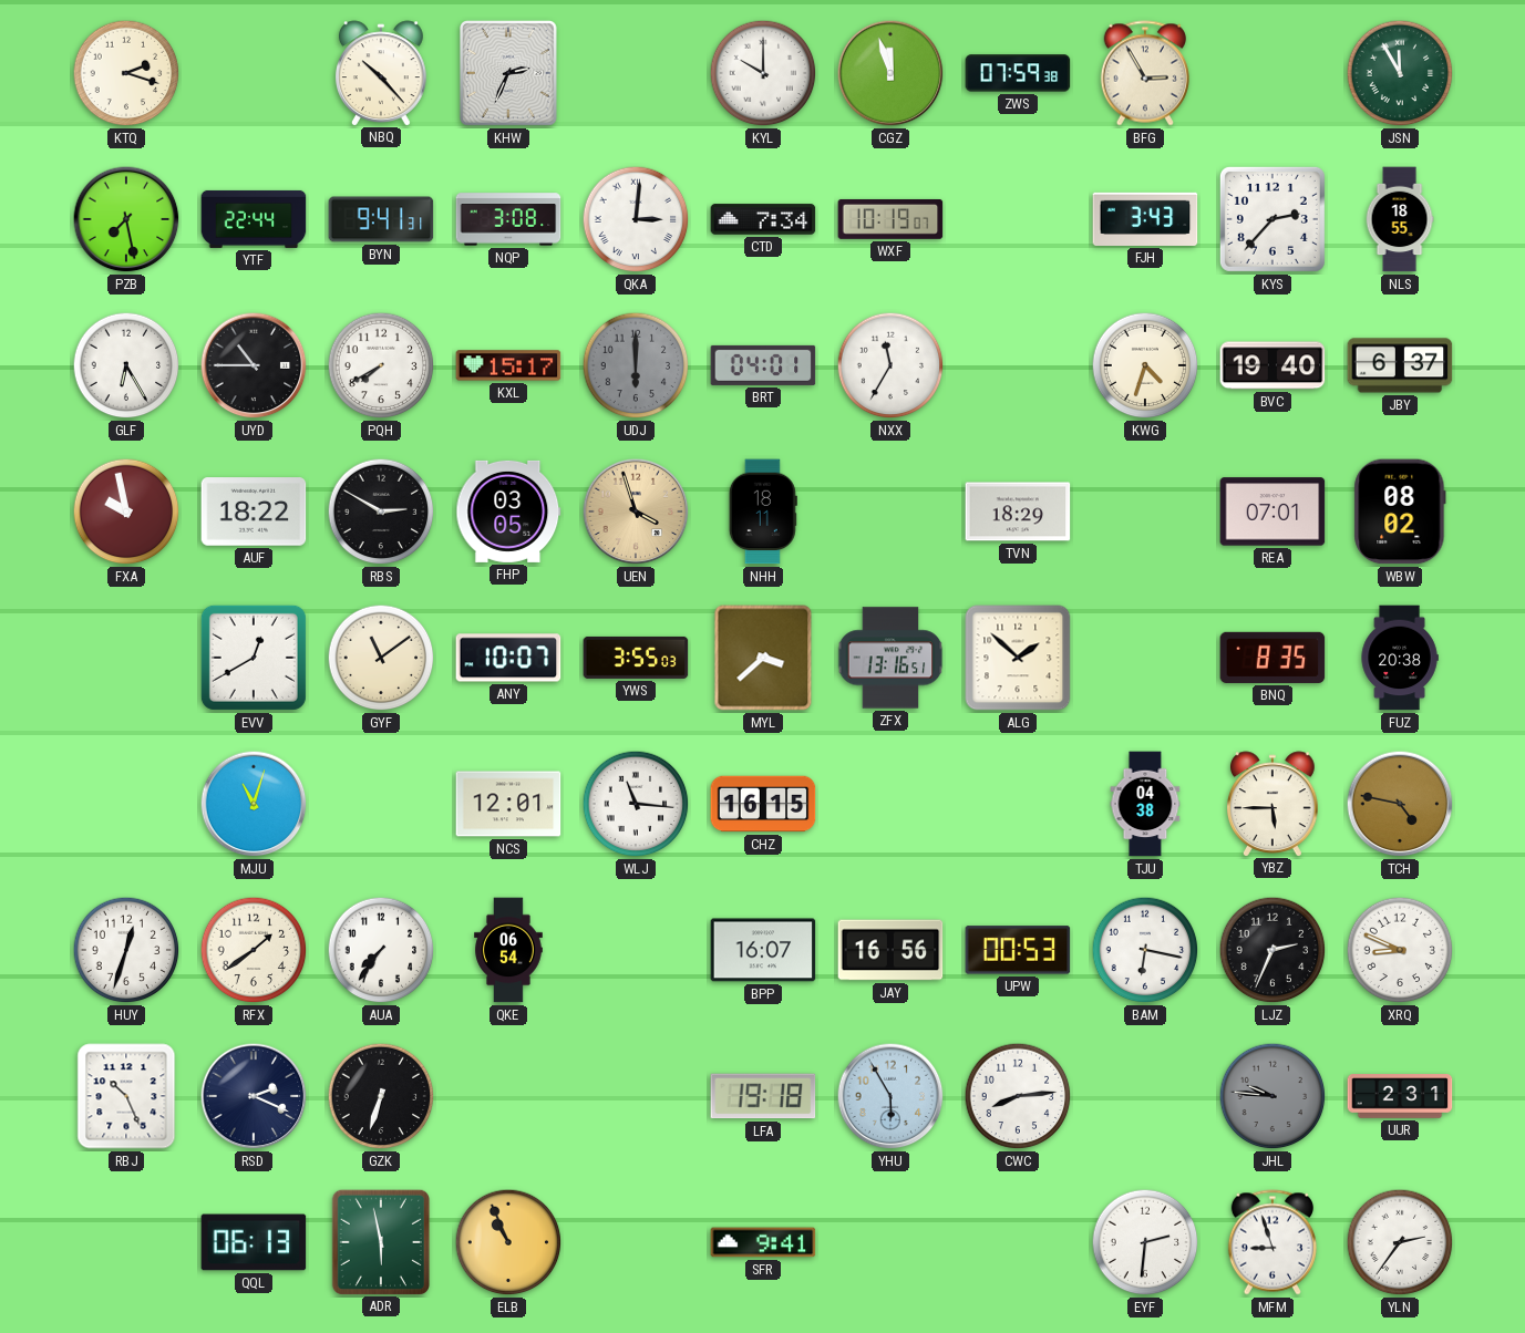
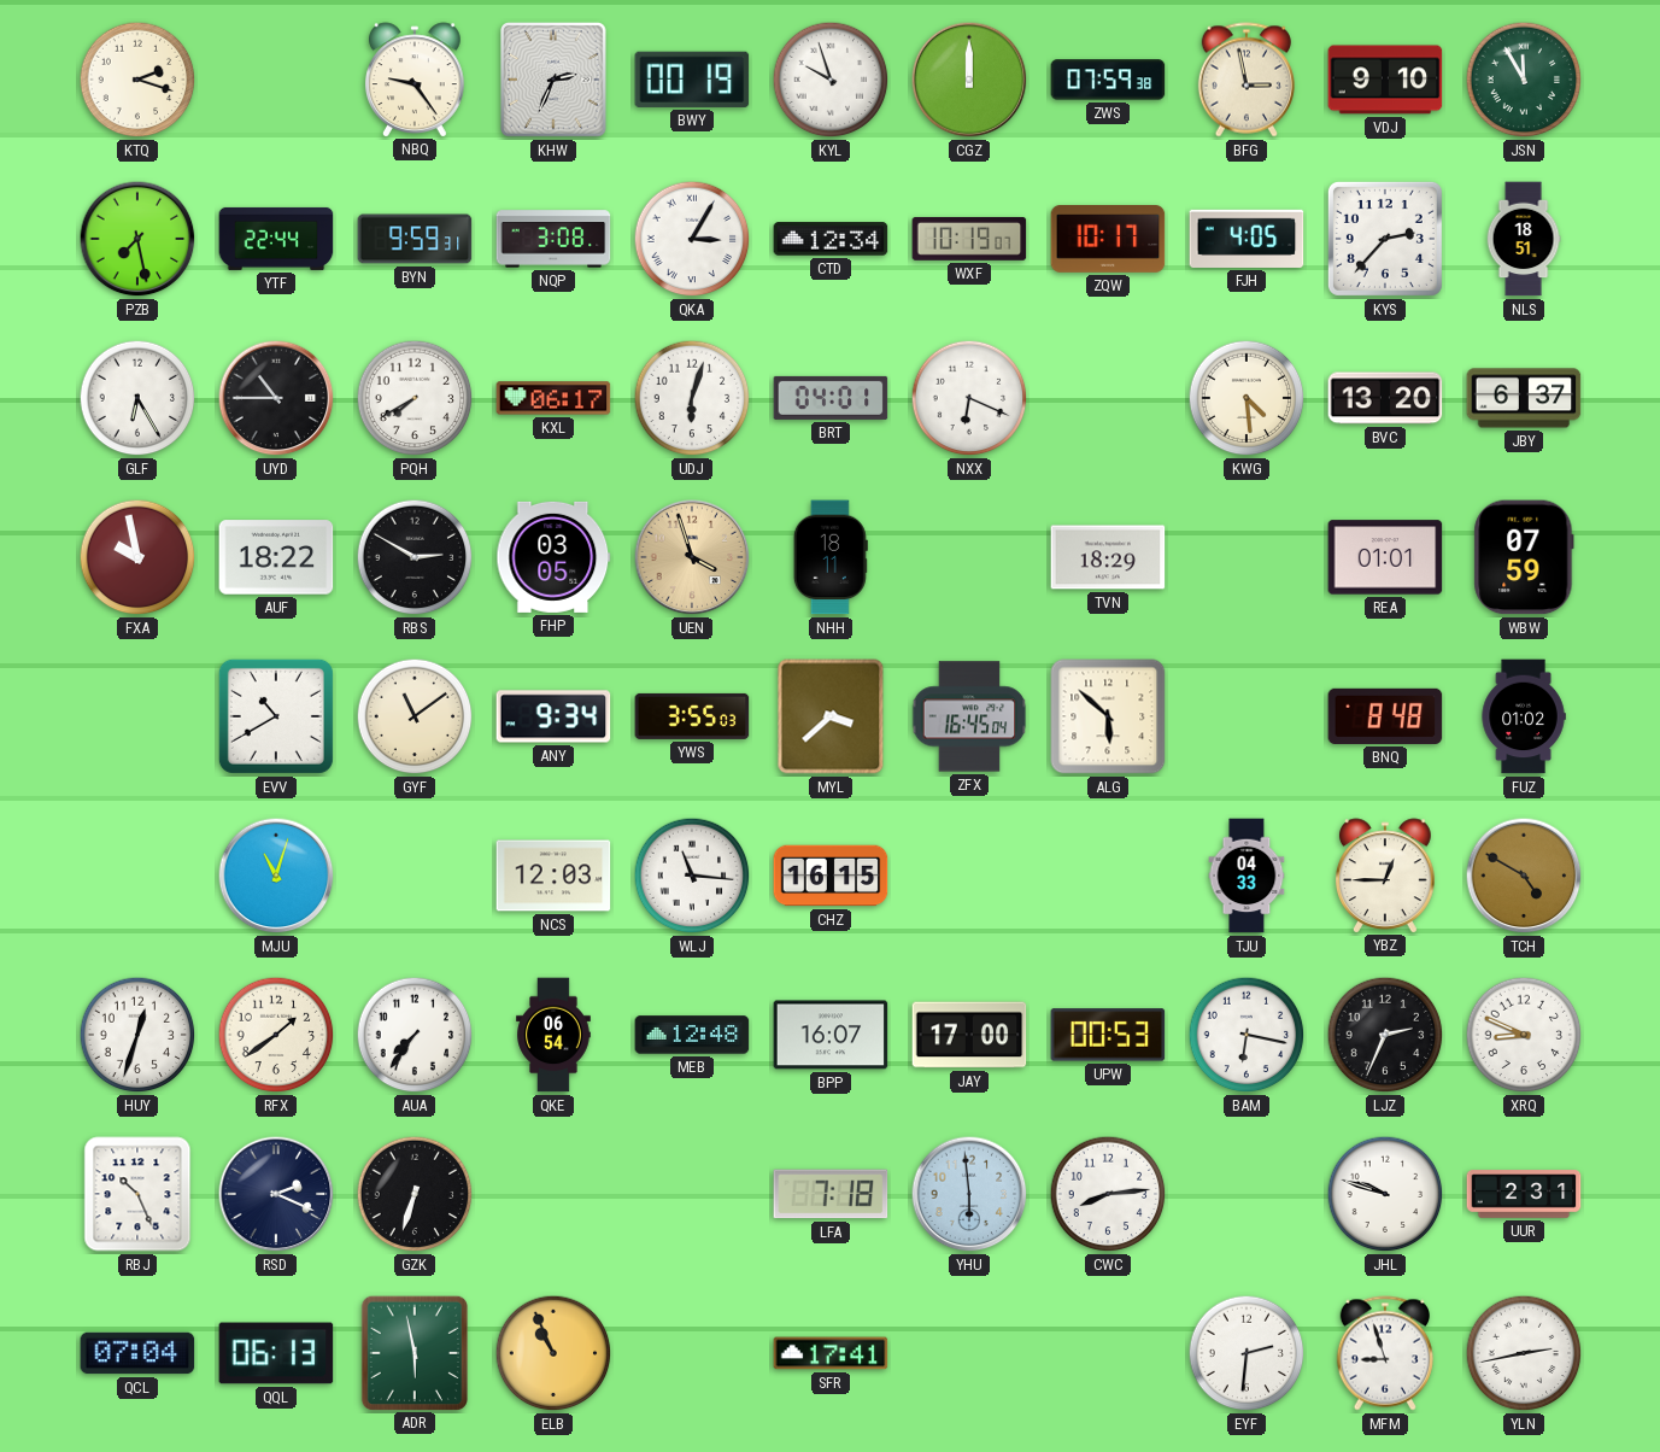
NBQ: 10:23 -> 9:24
BWY: none -> 00:19
KYL: 10:00 -> 9:57
CGZ: 11:57 -> 12:00
BFG: 2:55 -> 2:58
VDJ: none -> 9:10
BYN: 9:41 -> 9:59
QKA: 3:01 -> 3:05
CTD: 7:34 -> 12:34
ZQW: none -> 10:17
FJH: 3:43 -> 4:05
NLS: 18:55 -> 18:51
KXL: 15:17 -> 06:17
UDJ: 6:00 -> 6:03
UDJ dial: grey -> white
NXX: 11:35 -> 6:19
KWG: 4:33 -> 4:29
BVC: 19:40 -> 13:20
REA: 07:01 -> 01:01
WBW: 08:02 -> 07:59
EVV: 12:40 -> 10:40
ANY: 10:07 -> 9:34
ZFX: 13:16 -> 16:45
ALG: 1:52 -> 5:52
BNQ: 8:35 -> 8:48
FUZ: 20:38 -> 01:02
NCS: 12:01 -> 12:03
TJU: 04:38 -> 04:33
YBZ: 5:45 -> 12:45
TCH: 4:47 -> 4:50
MEB: none -> 12:48
JAY: 16:56 -> 17:00
LFA: 19:18 -> 7:18
YHU: 5:55 -> 5:59
JHL: 9:46 -> 9:48
JHL dial: grey -> white
QCL: none -> 07:04
SFR: 9:41 -> 17:41
YLN: 2:36 -> 2:43
